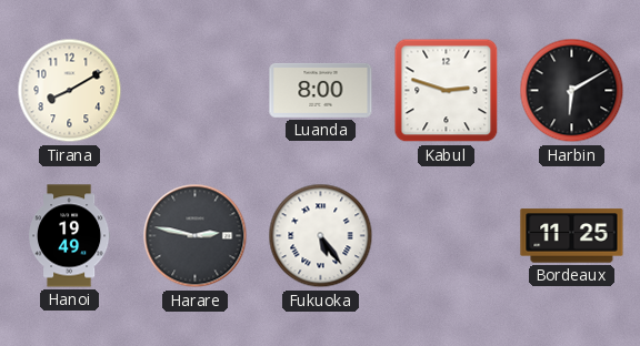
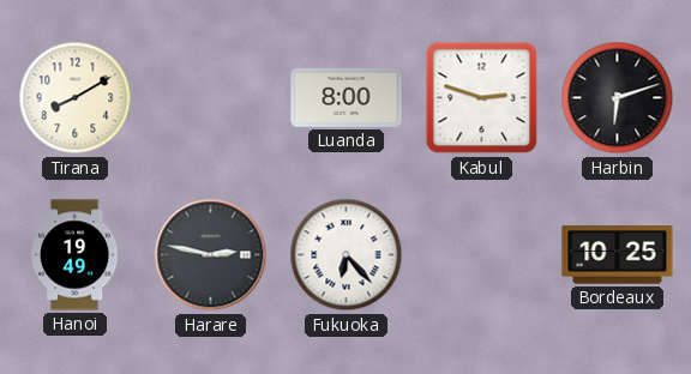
Harbin: 6:10 -> 6:12
Fukuoka: 5:24 -> 6:23
Bordeaux: 11:25 -> 10:25
